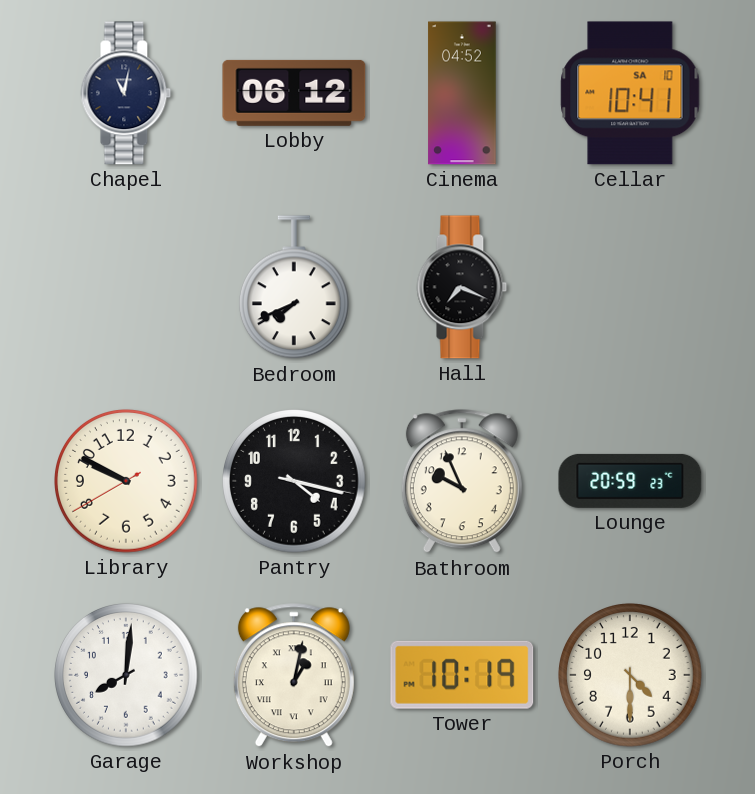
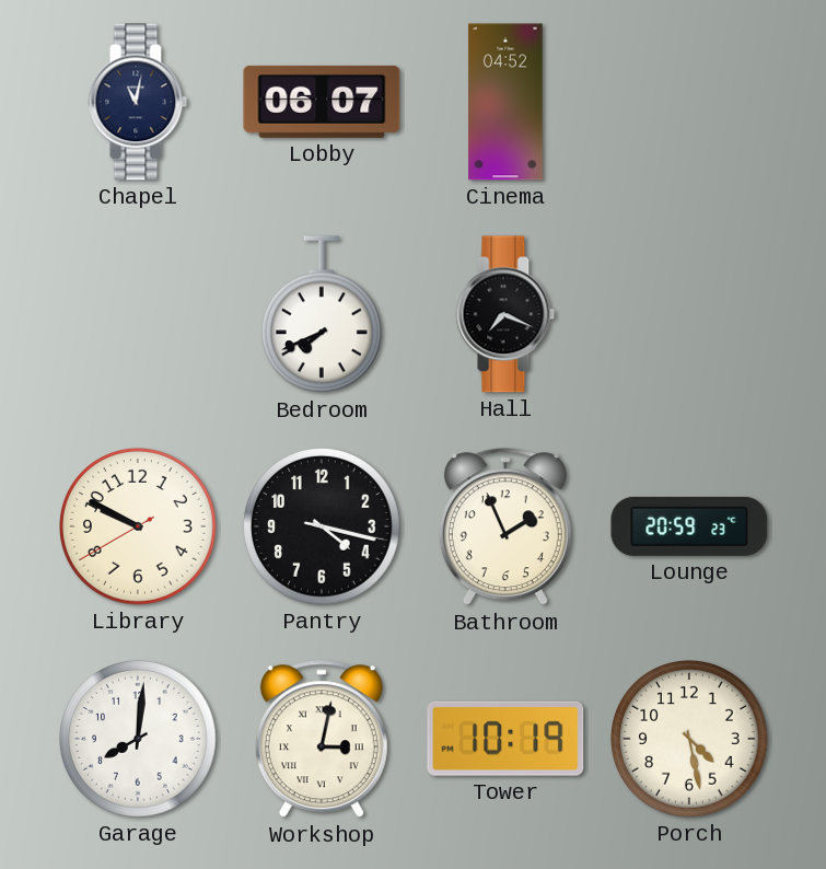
Lobby: 06:12 -> 06:07
Cellar: 10:41 -> none
Bathroom: 9:56 -> 1:56
Workshop: 1:02 -> 3:02
Porch: 4:30 -> 4:28
